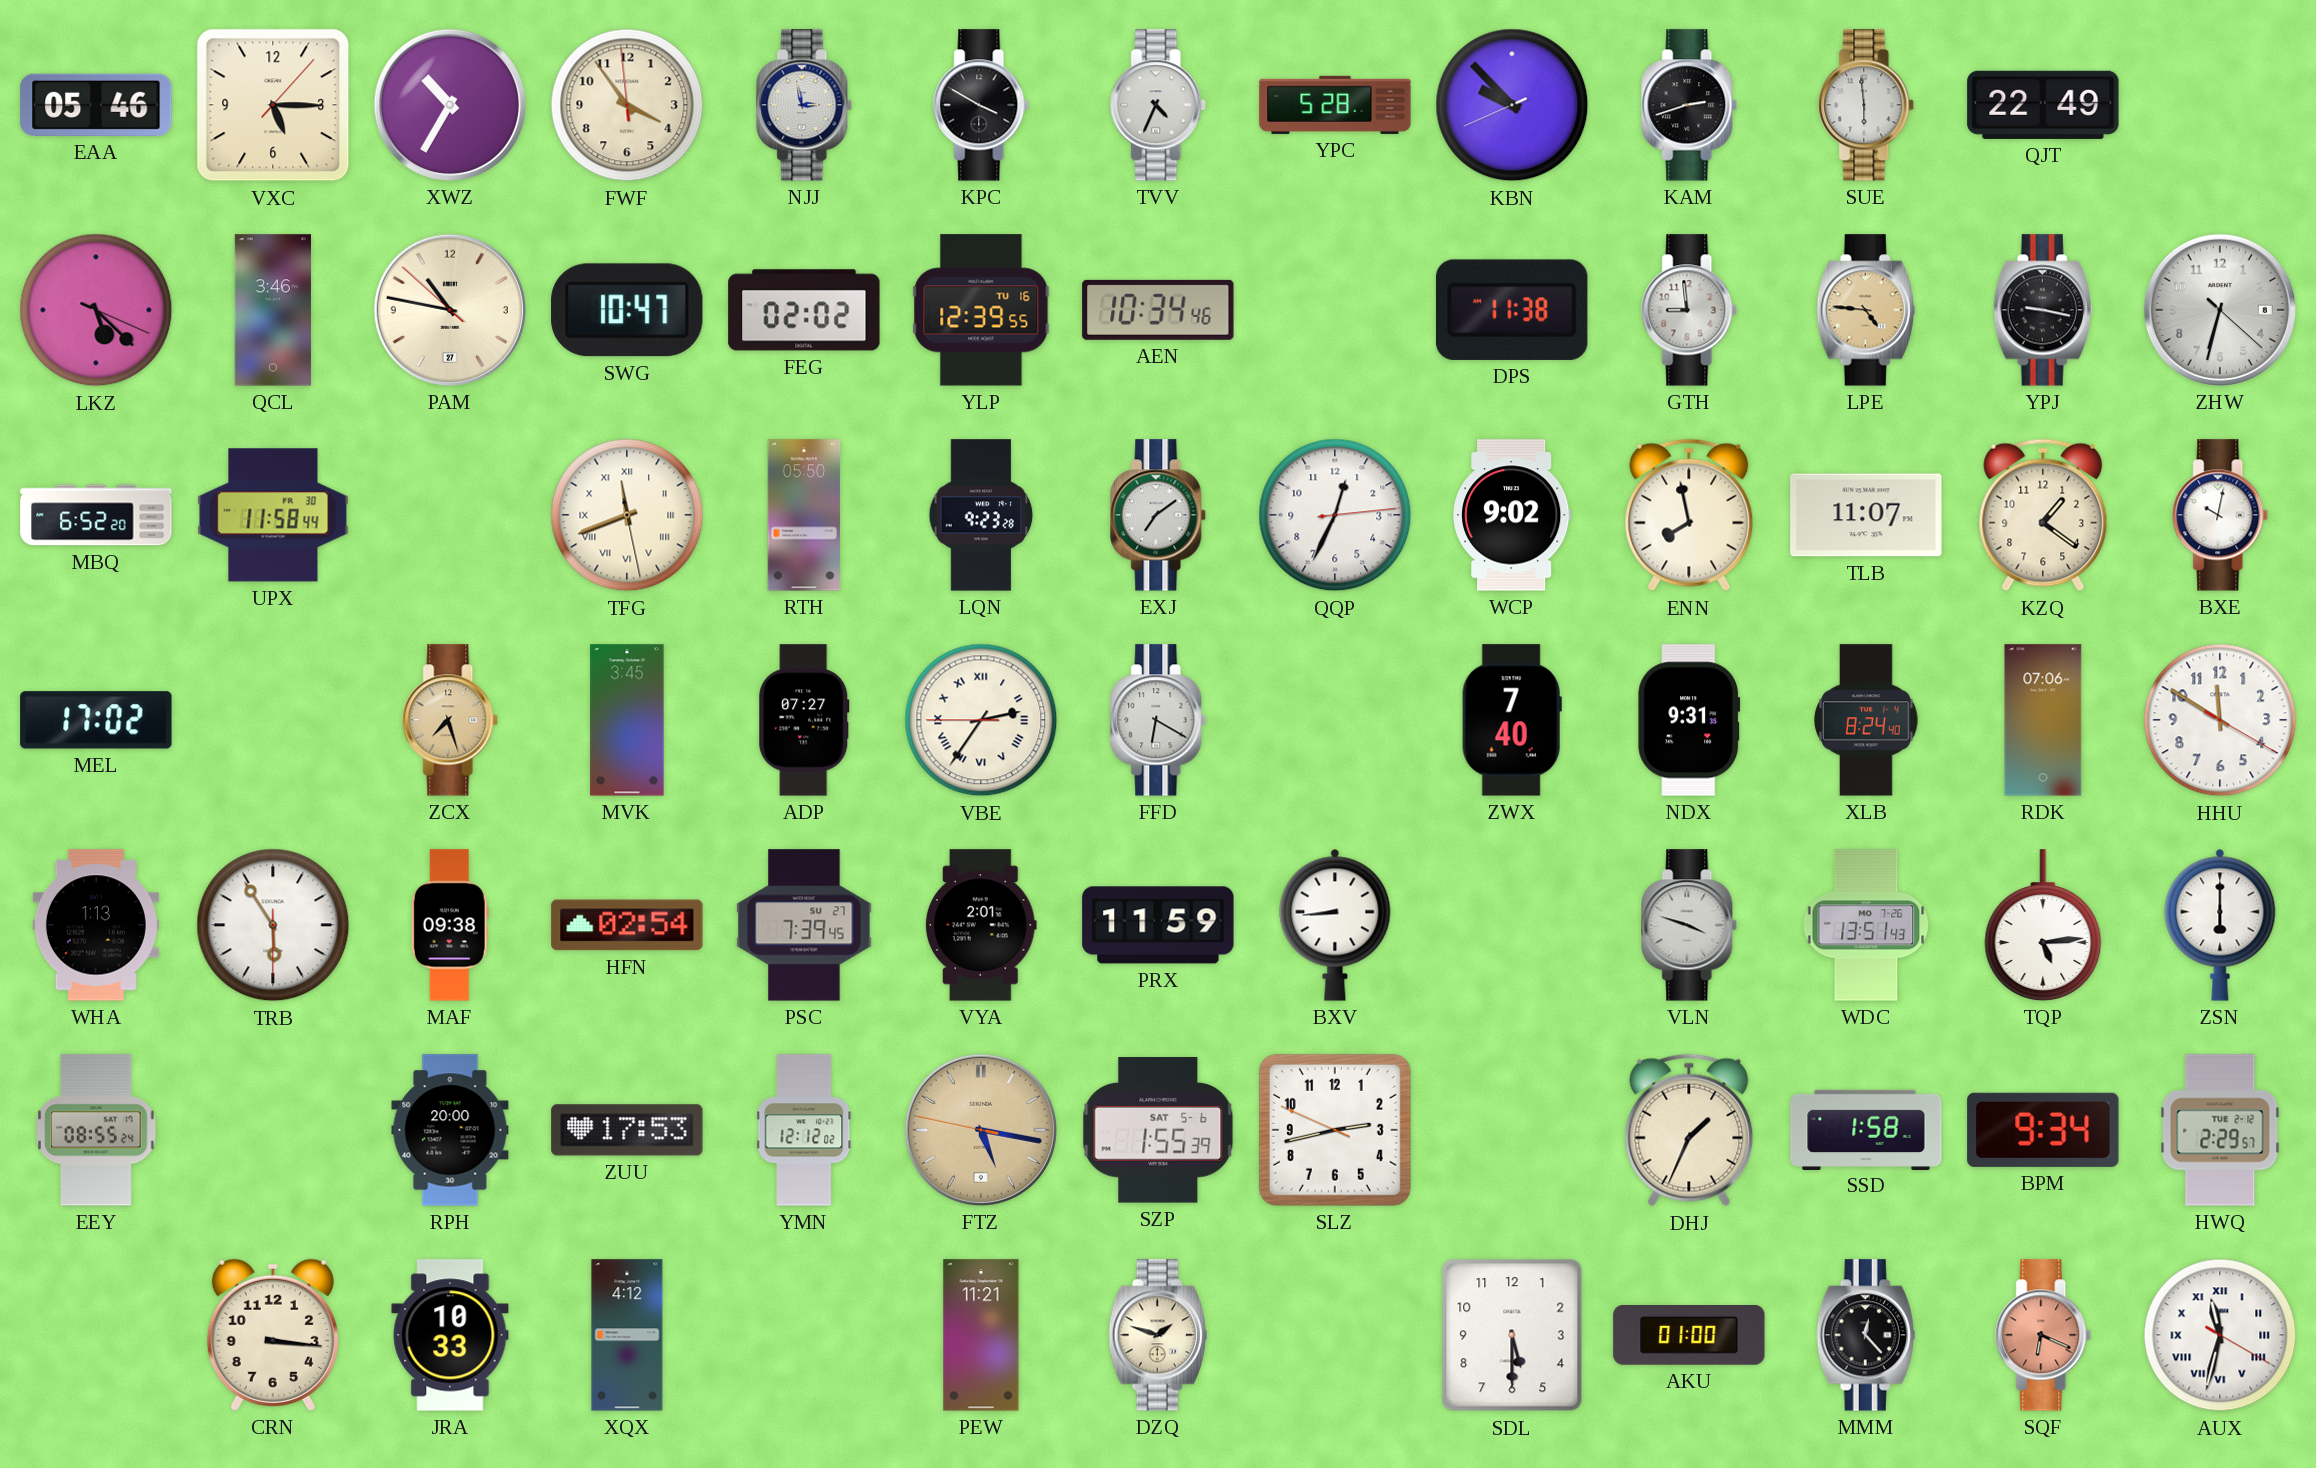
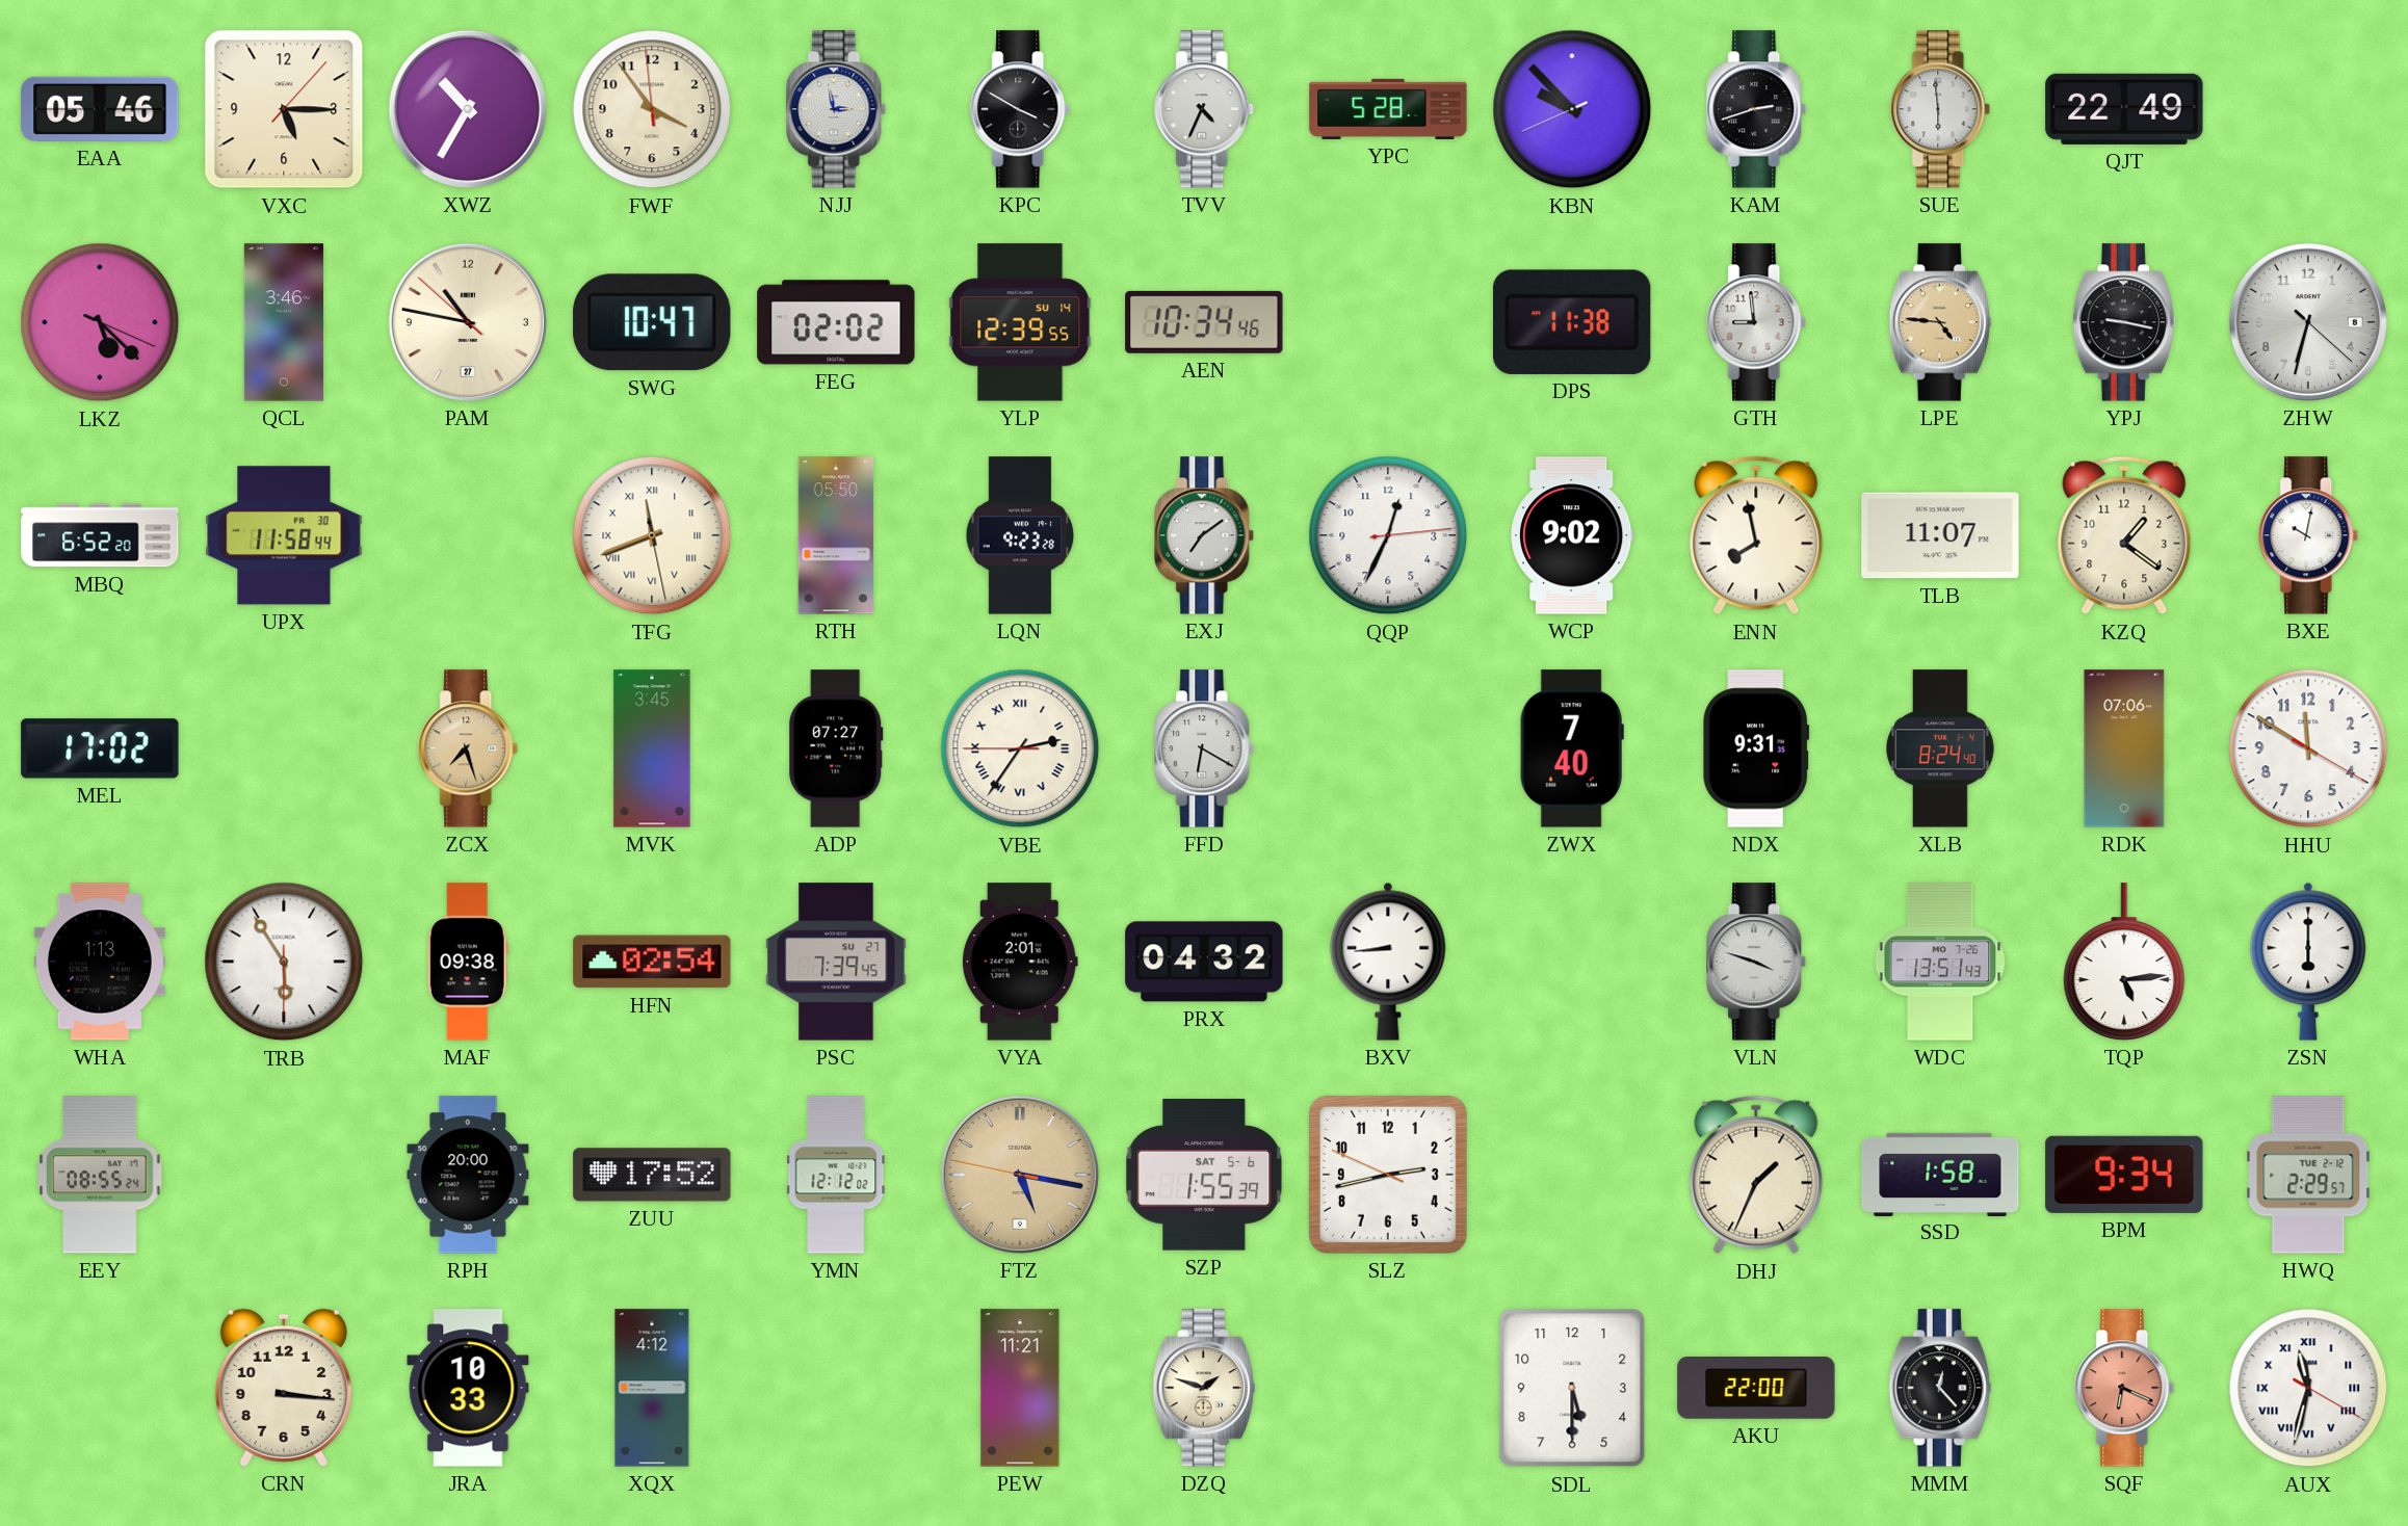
YLP date: TU 16 -> SU 14
PRX: 11:59 -> 04:32
ZUU: 17:53 -> 17:52
AKU: 01:00 -> 22:00
